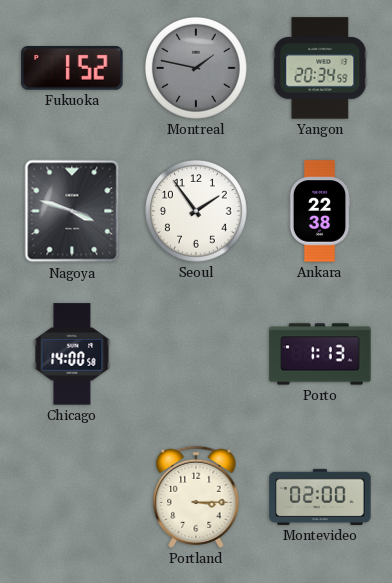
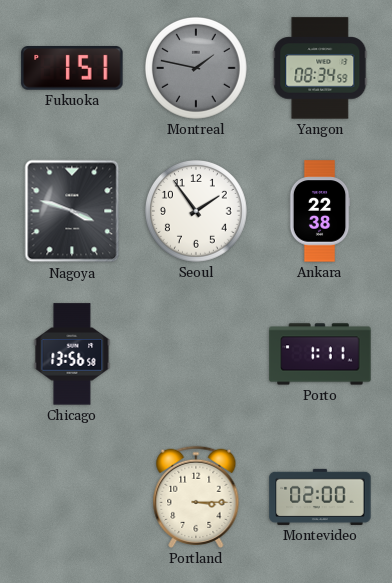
Fukuoka: 1:52 -> 1:51
Yangon: 20:34 -> 08:34
Chicago: 14:00 -> 13:56
Porto: 1:13 -> 1:11
